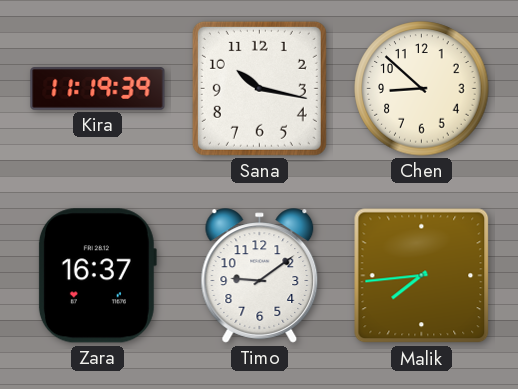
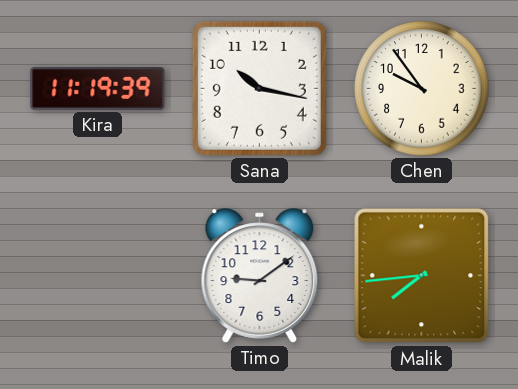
Chen: 8:52 -> 9:54
Zara: 16:37 -> none
